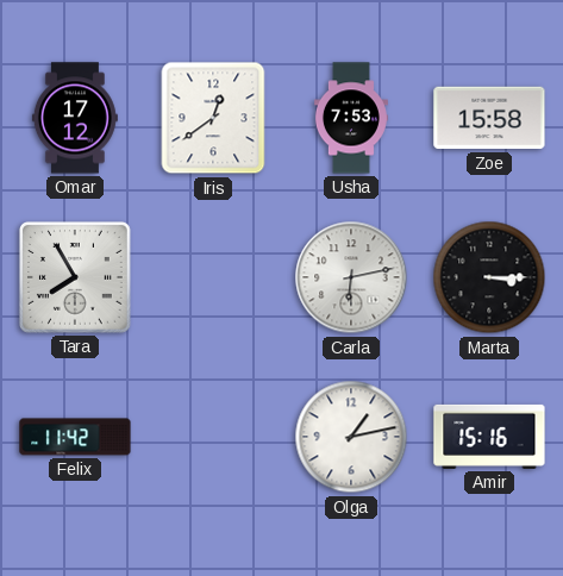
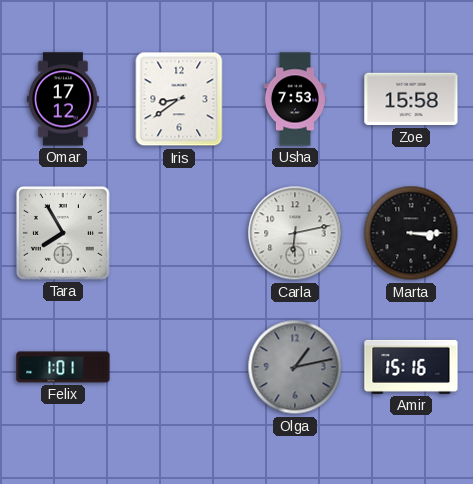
Iris: 12:39 -> 8:39
Felix: 11:42 -> 1:01
Olga dial: white -> grey
